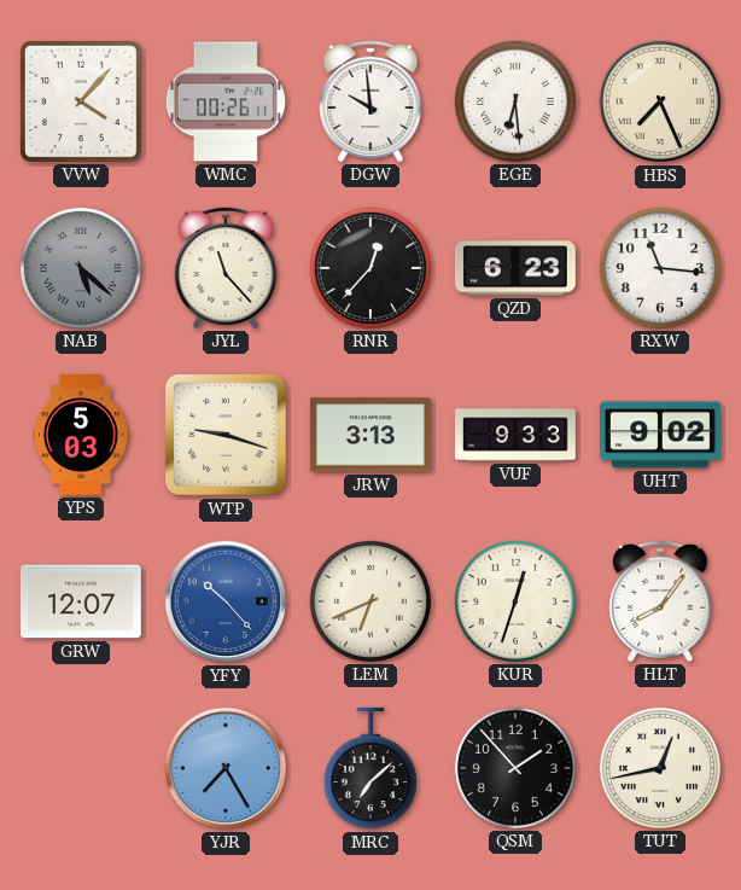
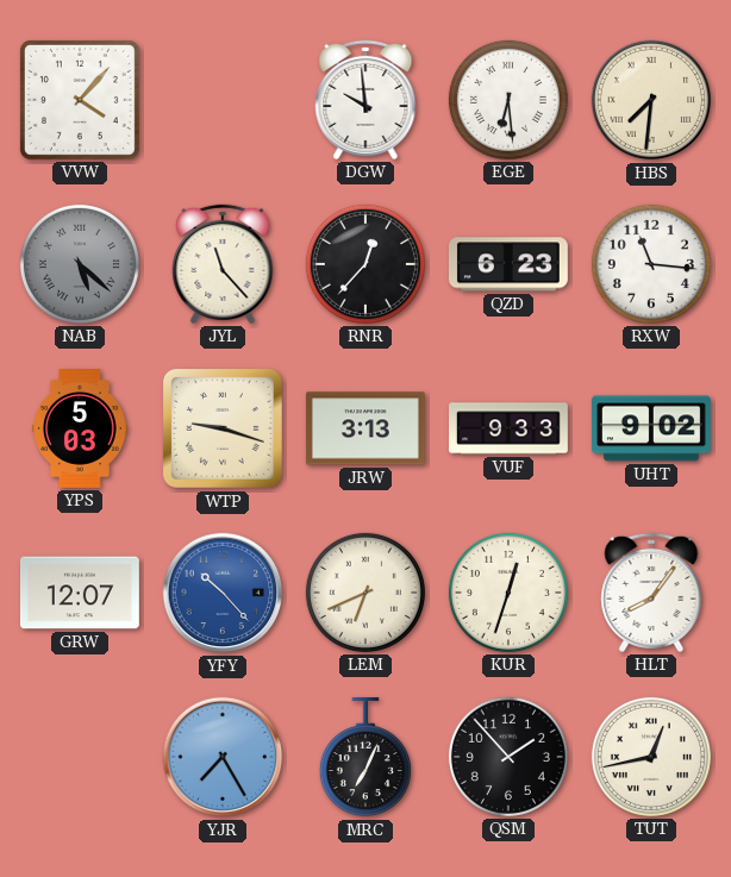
WMC: 00:26 -> none
HBS: 7:26 -> 7:31
MRC: 7:08 -> 7:04
